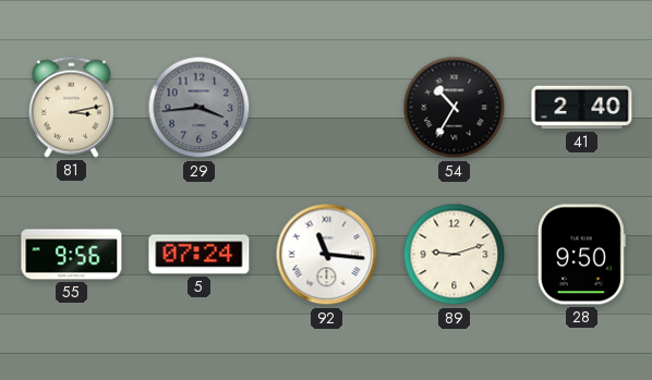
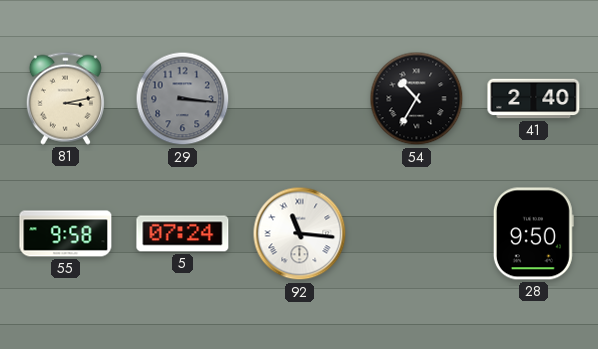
29: 3:44 -> 3:16
55: 9:56 -> 9:58
89: 9:12 -> none
